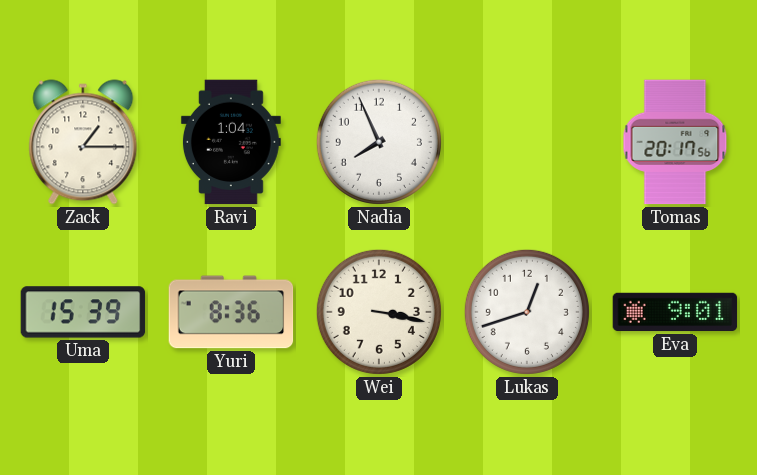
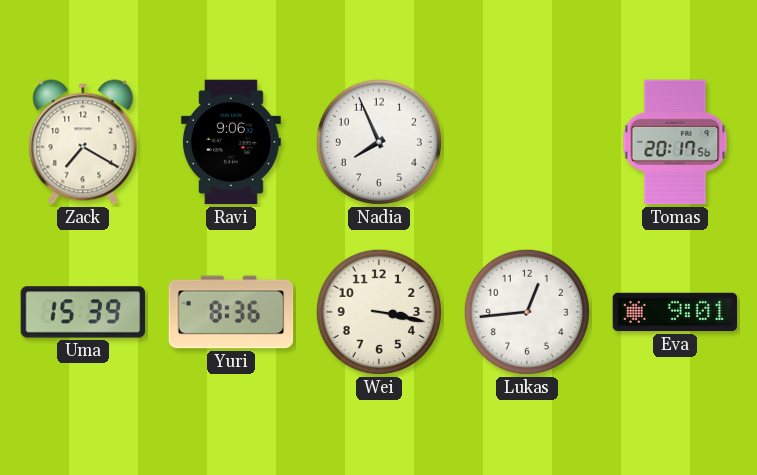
Zack: 1:15 -> 7:20
Ravi: 1:04 -> 9:06
Lukas: 12:42 -> 12:44
